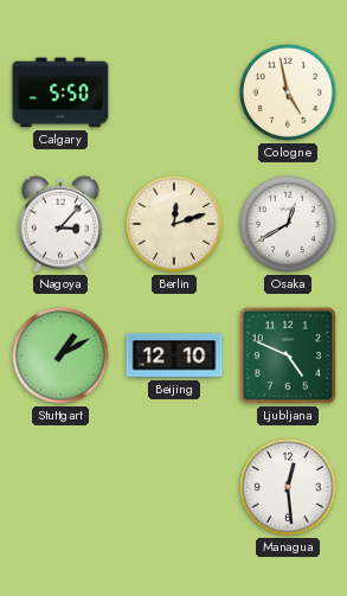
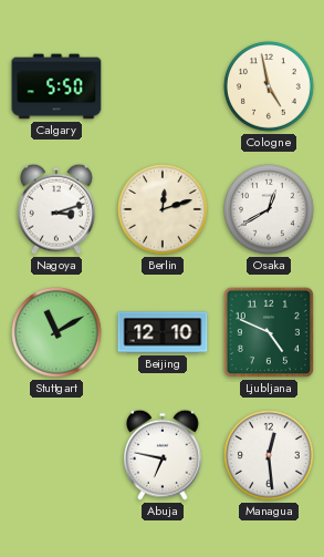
Nagoya: 3:07 -> 3:12
Stuttgart: 1:10 -> 11:10
Abuja: none -> 6:47
